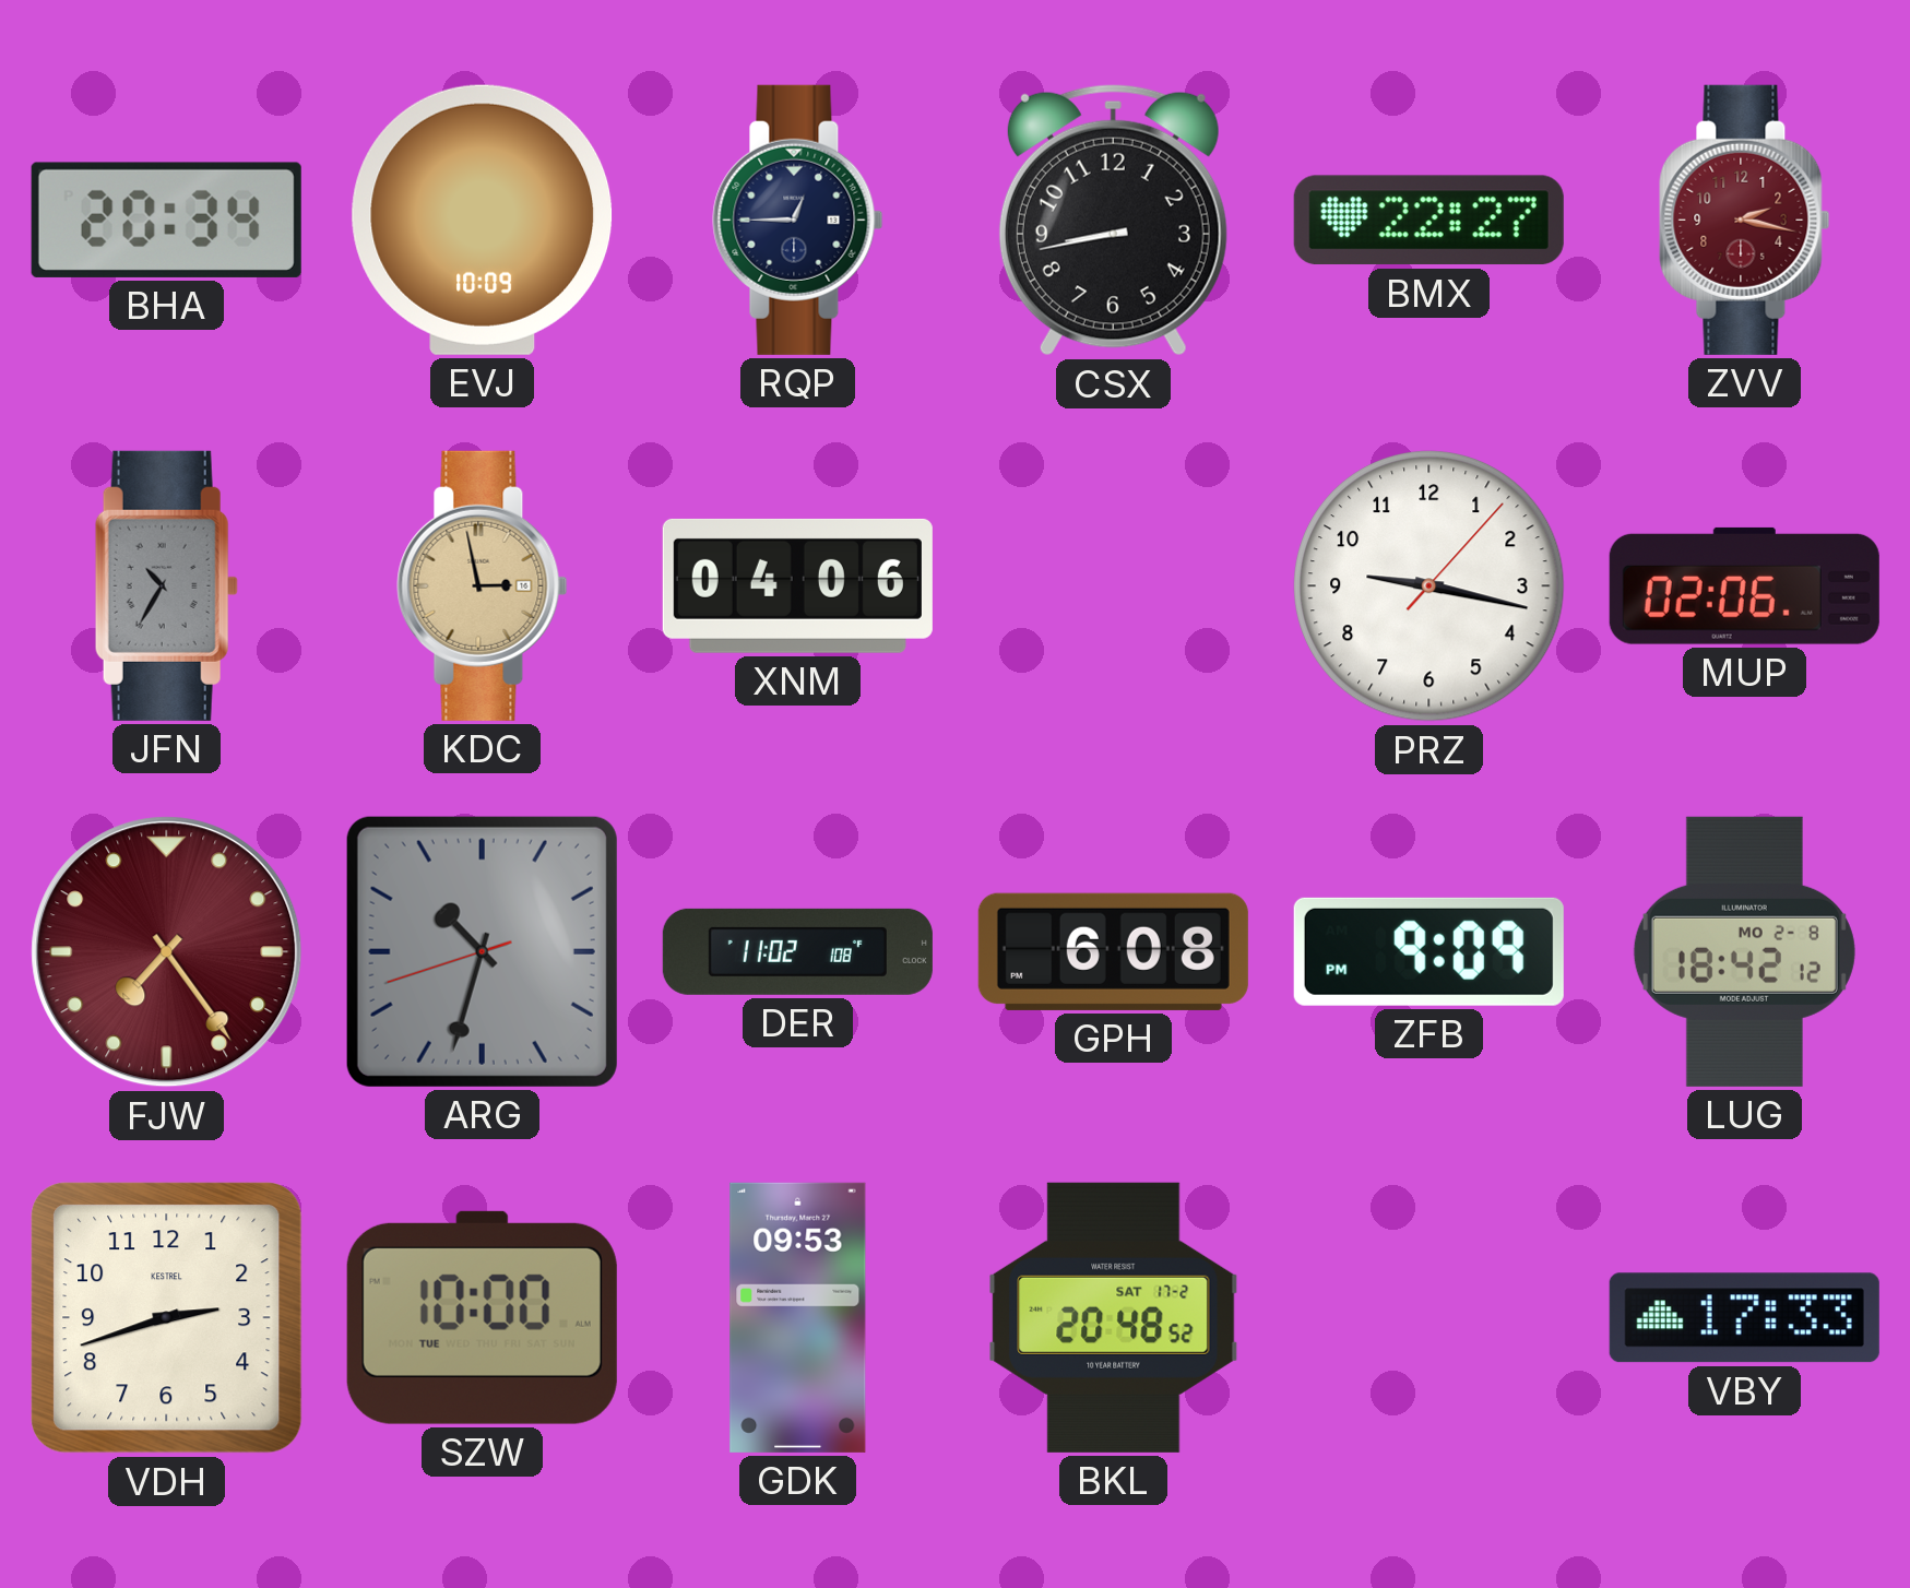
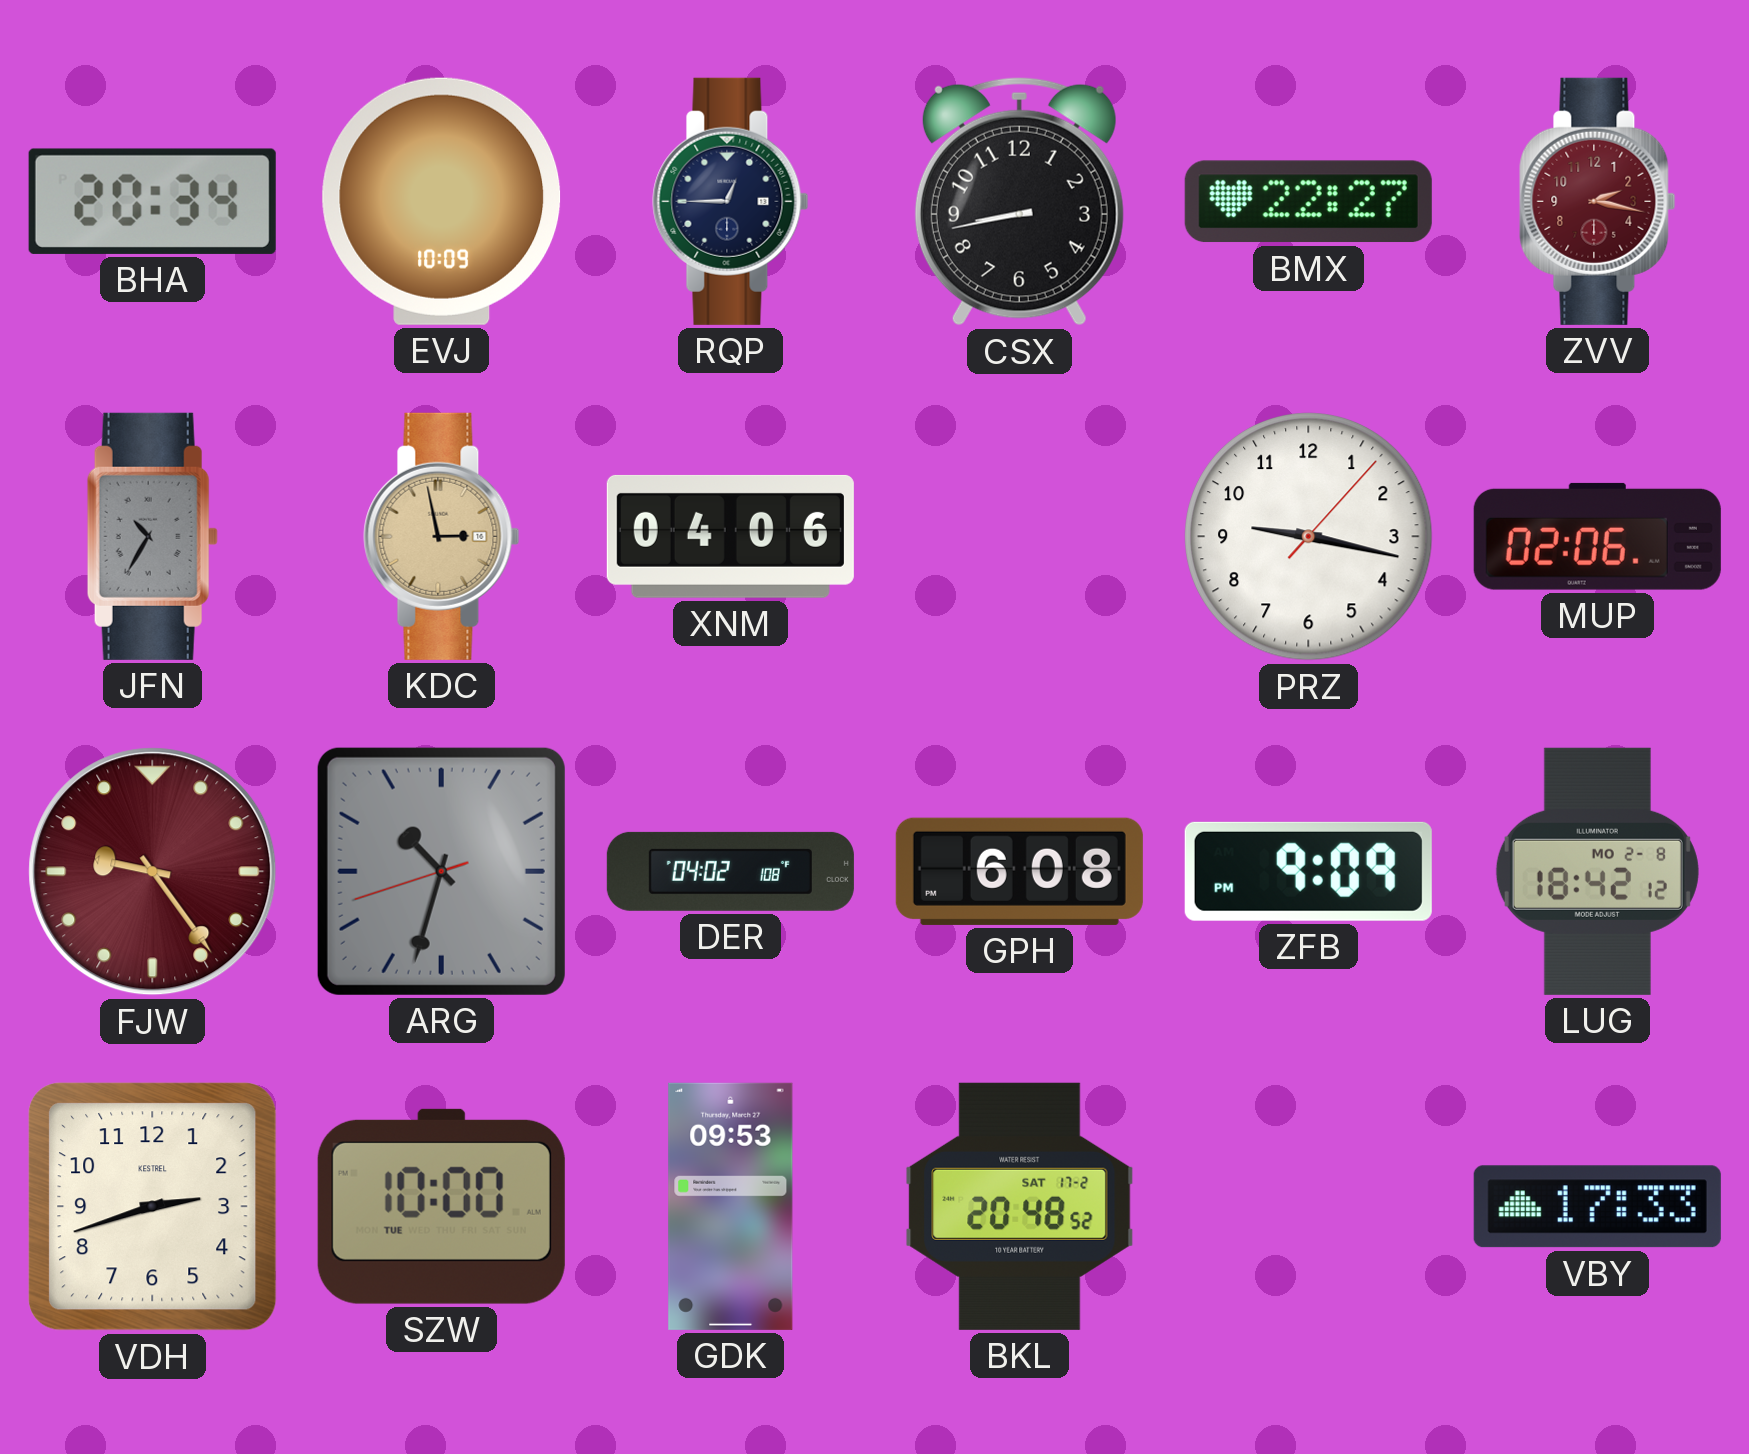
FJW: 7:24 -> 9:24
DER: 11:02 -> 04:02
